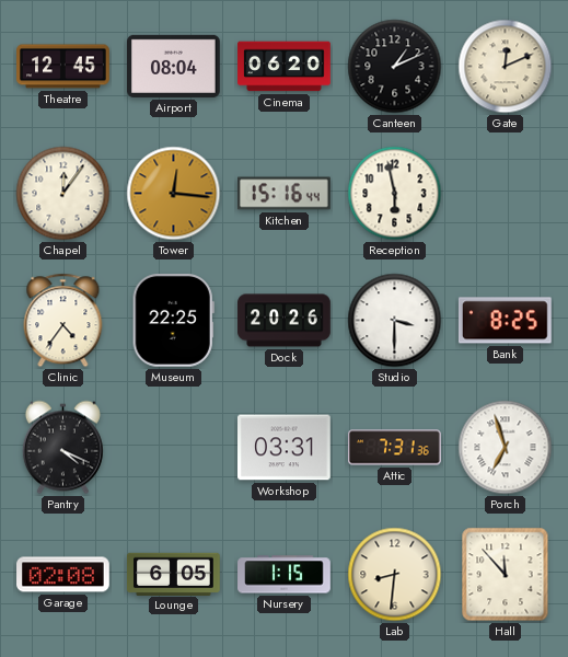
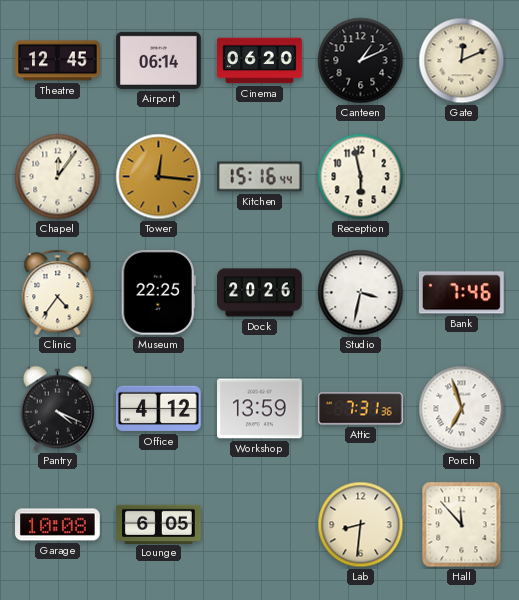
Airport: 08:04 -> 06:14
Studio: 3:30 -> 3:32
Bank: 8:25 -> 7:46
Office: none -> 4:12
Workshop: 03:31 -> 13:59
Garage: 02:08 -> 10:08
Nursery: 1:15 -> none
